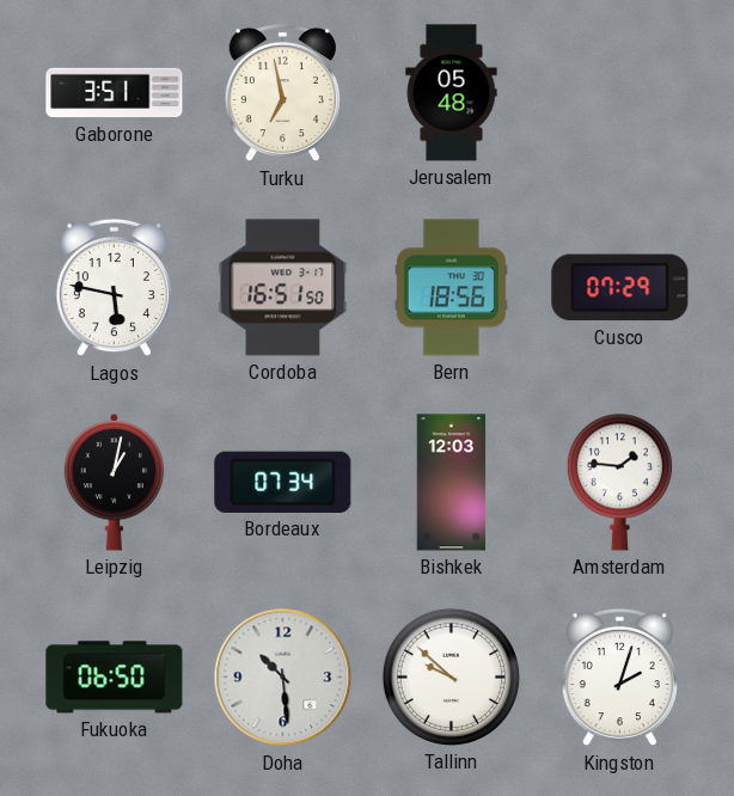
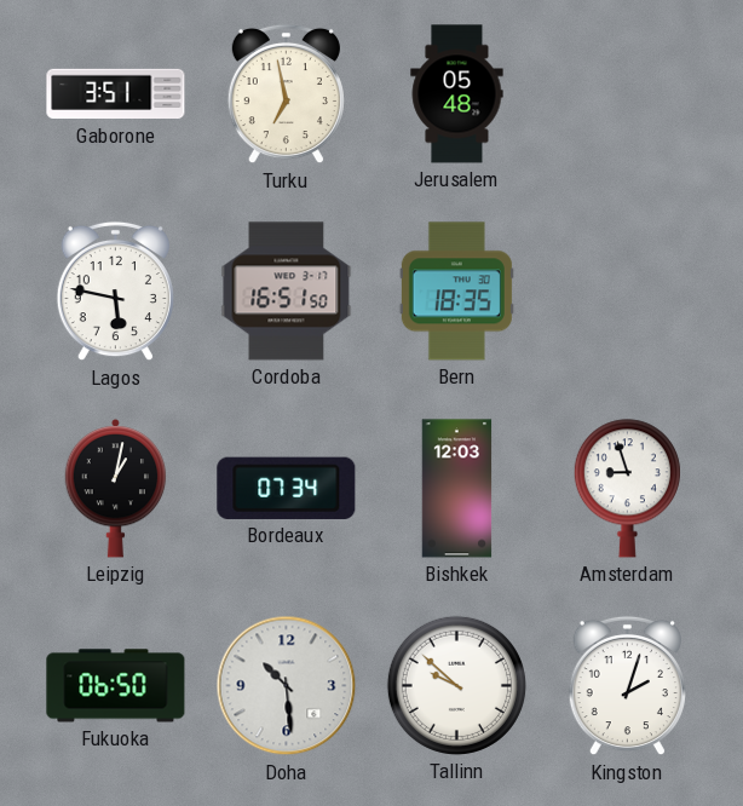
Bern: 18:56 -> 18:35
Cusco: 07:29 -> none
Amsterdam: 1:46 -> 8:57
